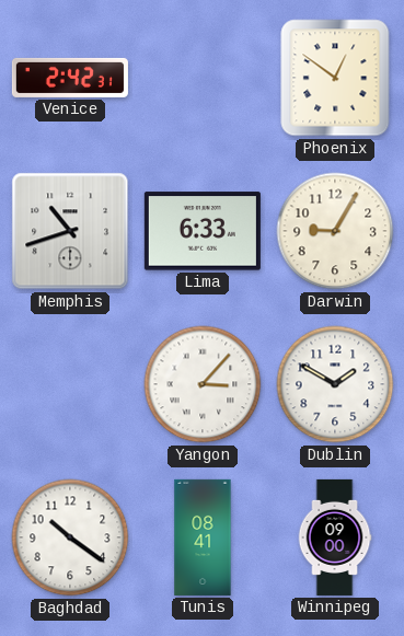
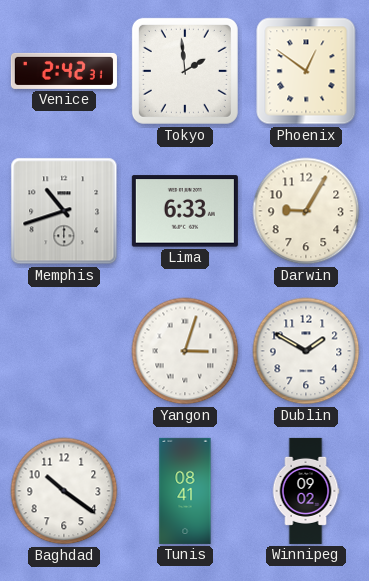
Tokyo: none -> 1:59
Yangon: 3:07 -> 3:03
Winnipeg: 09:00 -> 09:02
